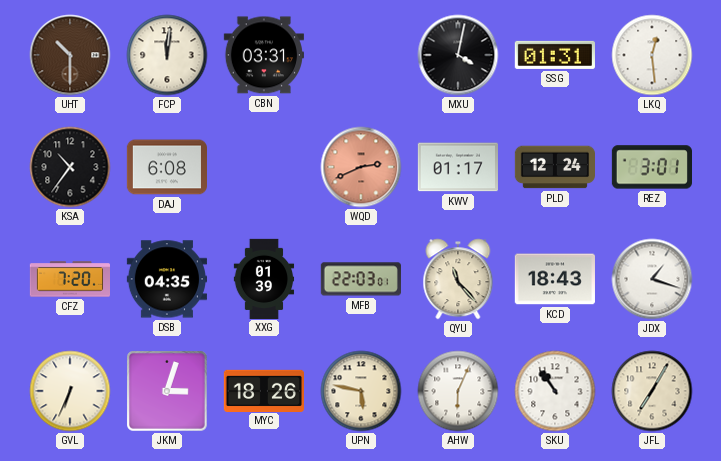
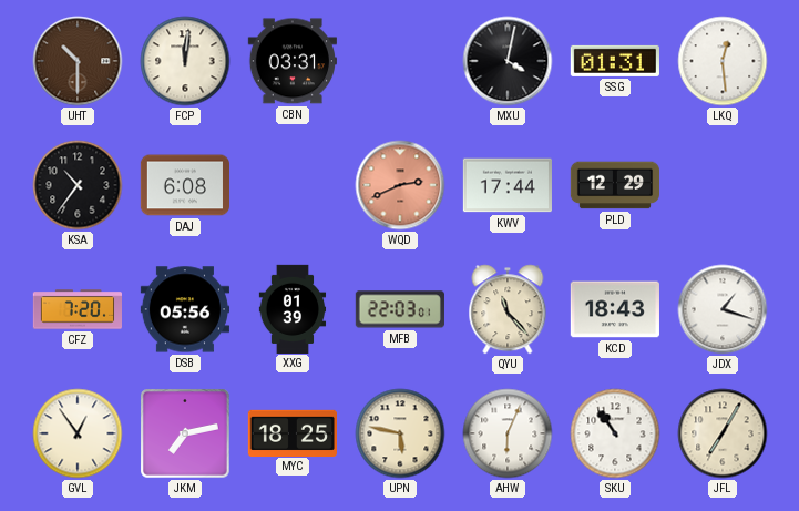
KWV: 01:17 -> 17:44
PLD: 12:24 -> 12:29
REZ: 3:01 -> none
DSB: 04:35 -> 05:56
GVL: 6:34 -> 12:54
JKM: 3:03 -> 7:13
MYC: 18:26 -> 18:25
